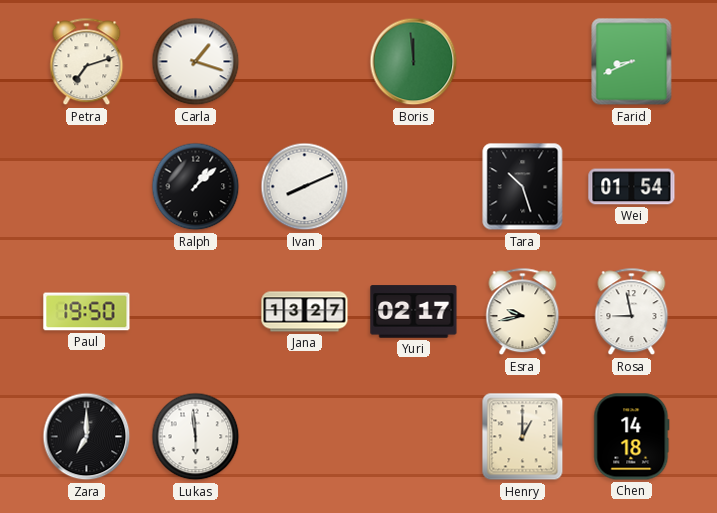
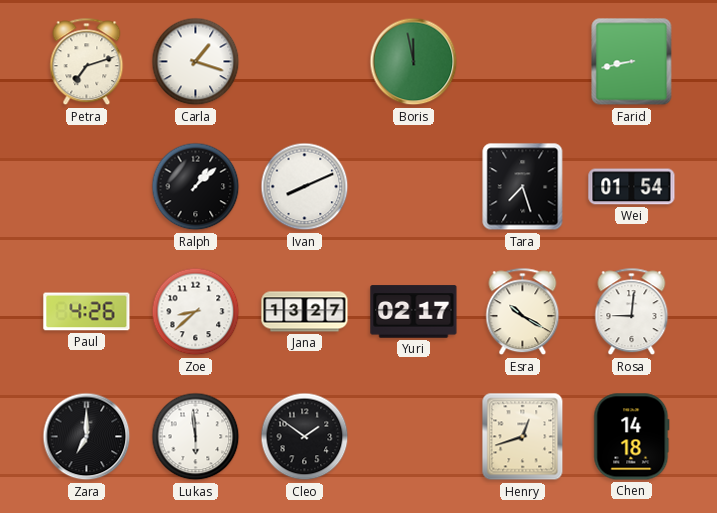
Boris: 11:59 -> 11:58
Farid: 8:41 -> 8:43
Tara: 10:27 -> 7:27
Paul: 19:50 -> 4:26
Zoe: none -> 8:38
Esra: 9:43 -> 10:20
Rosa: 8:58 -> 9:01
Cleo: none -> 1:51
Henry: 1:00 -> 12:42
